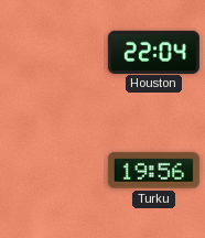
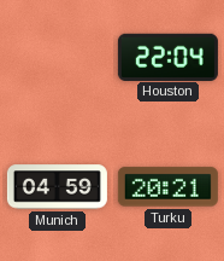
Munich: none -> 04:59
Turku: 19:56 -> 20:21
